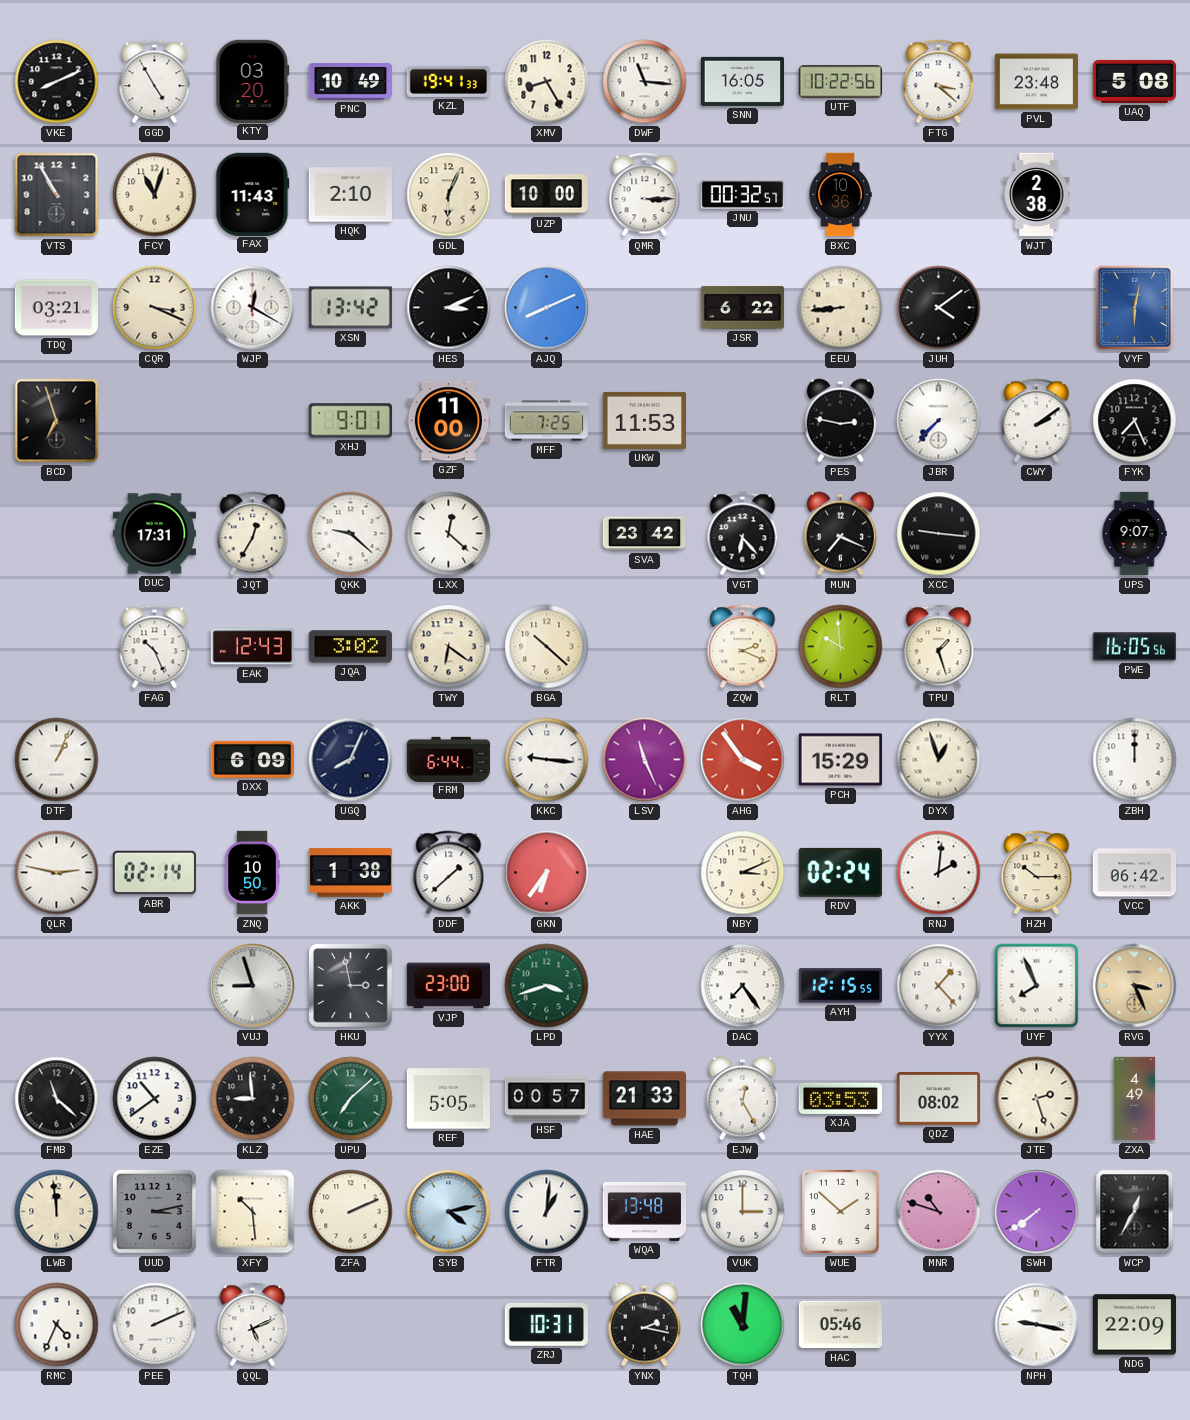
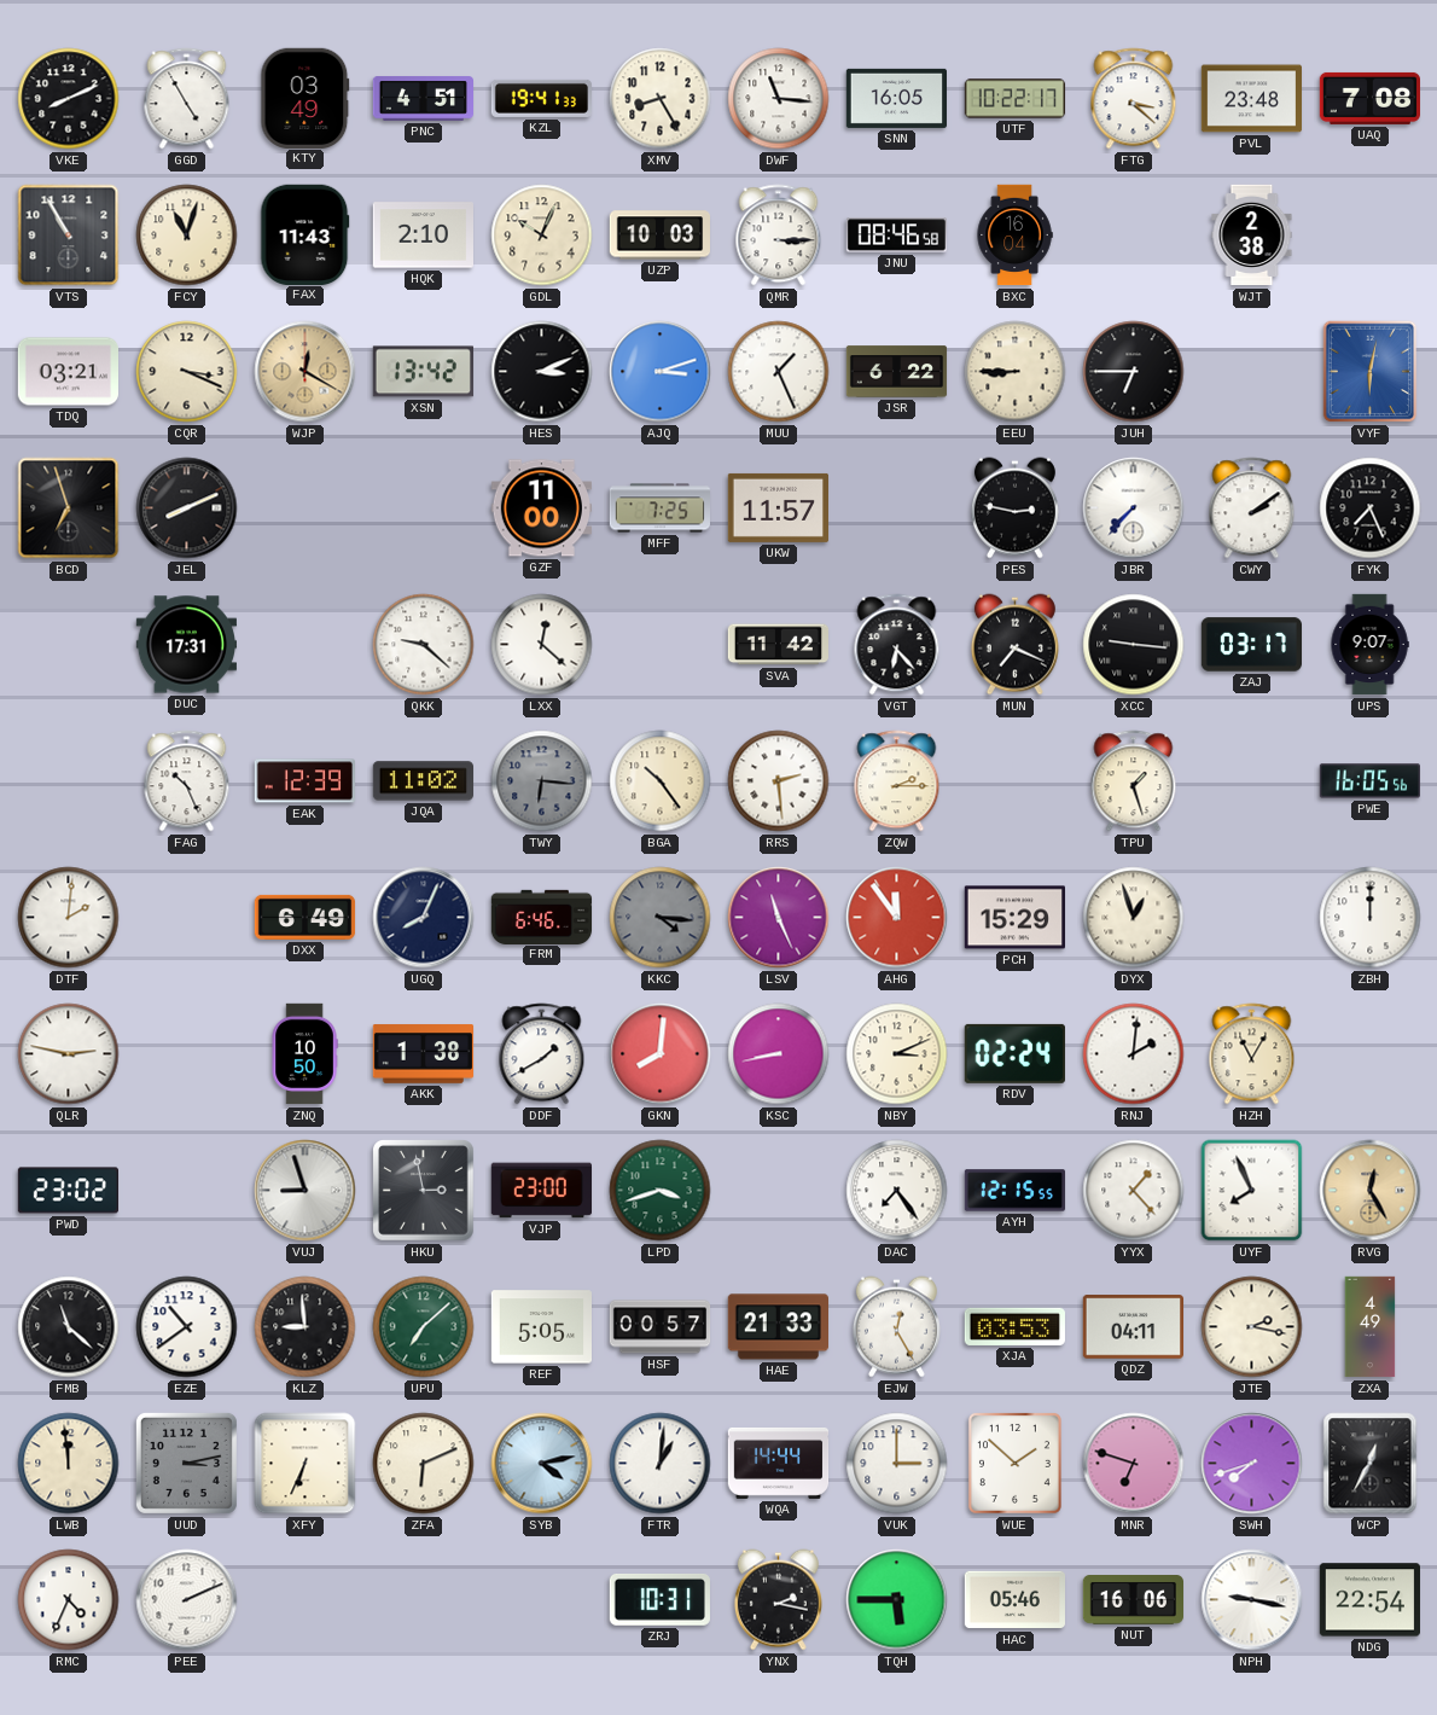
KTY: 03:20 -> 03:49
PNC: 10:49 -> 4:51
UTF: 10:22:56 -> 10:22:17
UAQ: 5:08 -> 7:08
GDL: 6:04 -> 10:04
UZP: 10:00 -> 10:03
JNU: 00:32 -> 08:46
BXC: 10:36 -> 16:04
WJP dial: white -> champagne
AJQ: 8:11 -> 3:12
MUU: none -> 1:26
EEU: 8:44 -> 8:45
JUH: 4:09 -> 6:45
JEL: none -> 8:11
XHJ: 9:01 -> none
UKW: 11:53 -> 11:57
JQT: 12:35 -> none
SVA: 23:42 -> 11:42
ZAJ: none -> 03:17
EAK: 12:43 -> 12:39
JQA: 3:02 -> 11:02
TWY: 6:21 -> 6:16
TWY dial: cream -> grey
BGA: 10:22 -> 10:24
RRS: none -> 2:29
ZQW: 2:19 -> 2:15
RLT: 9:59 -> none
DTF: 1:04 -> 2:01
DXX: 6:09 -> 6:49
FRM: 6:44 -> 6:46
KKC: 9:16 -> 4:16
KKC dial: white -> grey
AHG: 3:54 -> 11:54
ABR: 02:14 -> none
DDF: 1:38 -> 1:40
GKN: 6:36 -> 8:01
KSC: none -> 8:43
HZH: 10:15 -> 11:05
VCC: 06:42 -> none
PWD: none -> 23:02
RVG: 3:26 -> 12:25
QDZ: 08:02 -> 04:11
JTE: 2:27 -> 2:17
XFY: 10:29 -> 6:34
ZFA: 2:11 -> 6:11
WQA: 13:48 -> 14:44
MNR: 10:48 -> 6:48
SWH: 7:39 -> 7:42
QQL: 5:11 -> none
TQH: 11:01 -> 5:45
NUT: none -> 16:06
NDG: 22:09 -> 22:54
